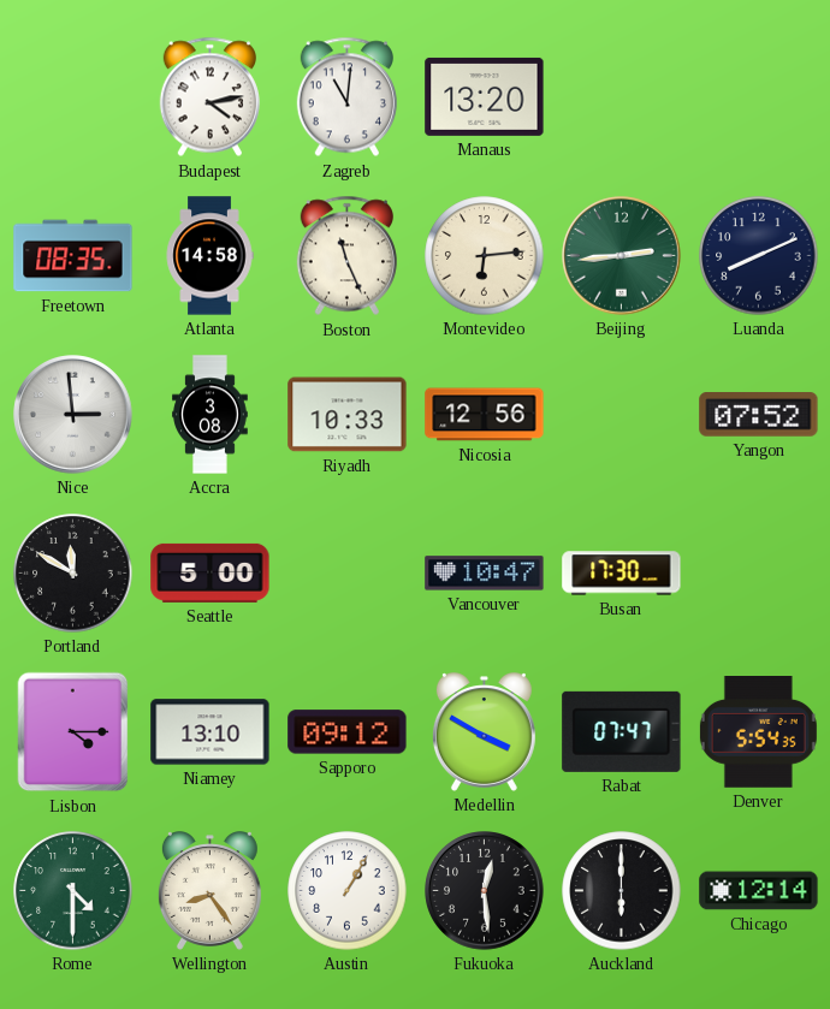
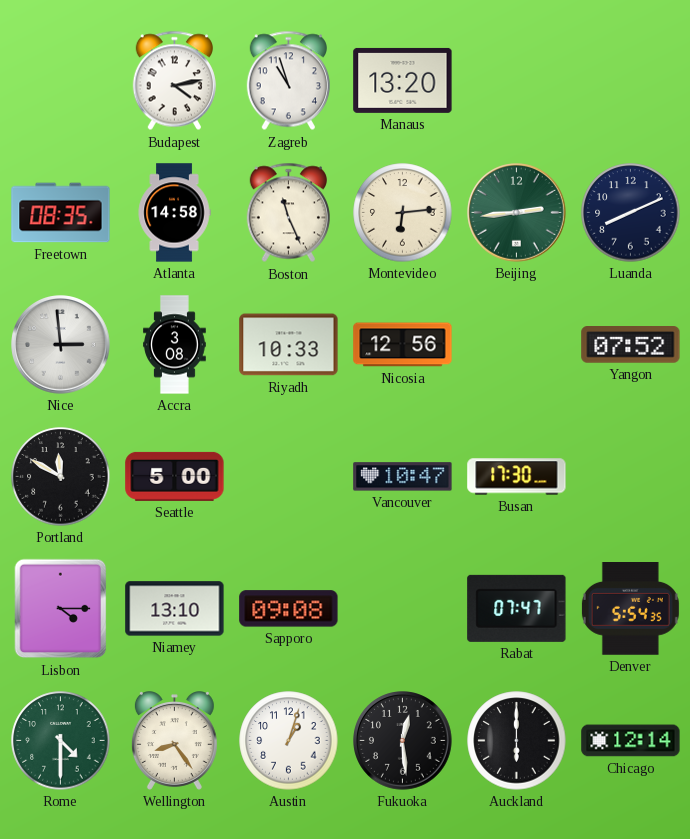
Zagreb: 11:01 -> 10:57
Sapporo: 09:12 -> 09:08
Medellin: 3:50 -> none
Austin: 1:05 -> 1:03
